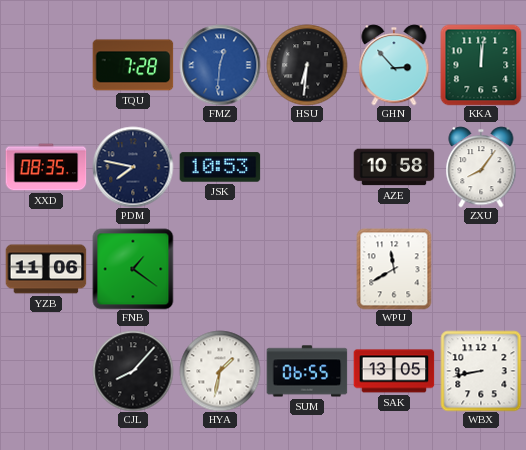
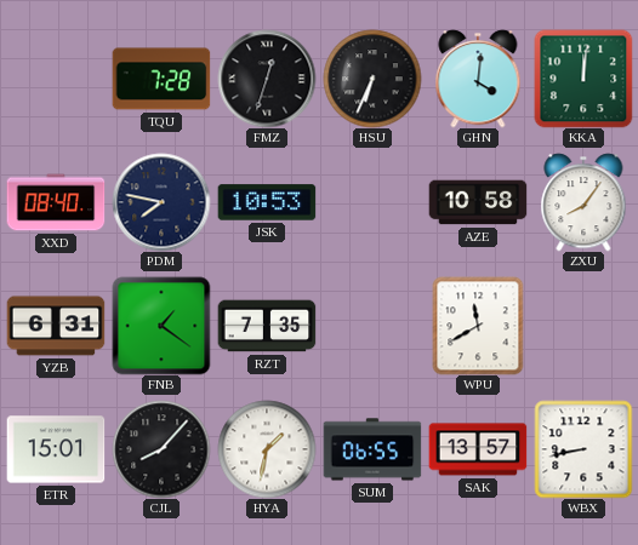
FMZ: 12:31 -> 12:33
FMZ dial: blue -> black
HSU: 6:31 -> 6:34
GHN: 2:53 -> 4:01
XXD: 08:35 -> 08:40
YZB: 11:06 -> 6:31
RZT: none -> 7:35
ETR: none -> 15:01
SAK: 13:05 -> 13:57
